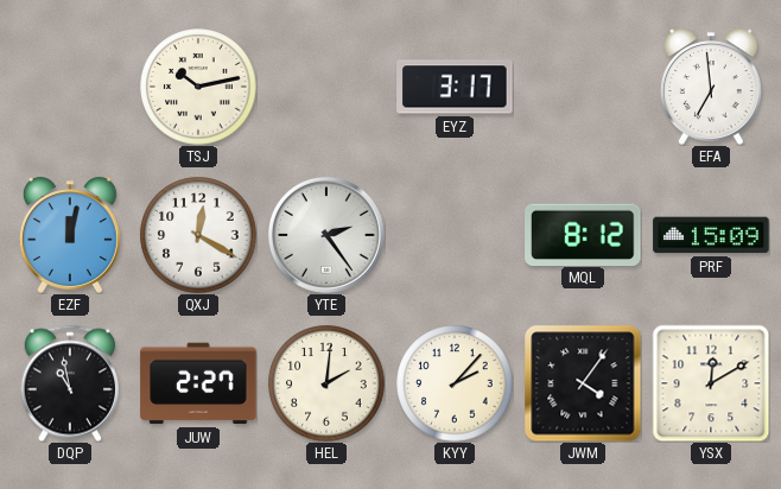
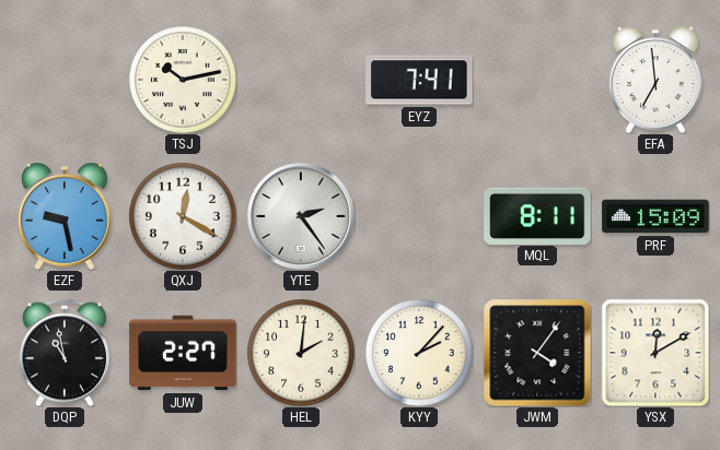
EYZ: 3:17 -> 7:41
EZF: 12:02 -> 9:28
MQL: 8:12 -> 8:11
